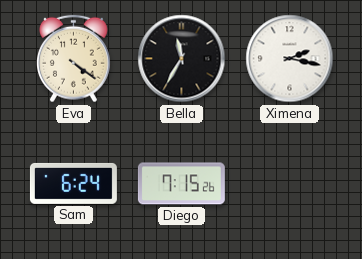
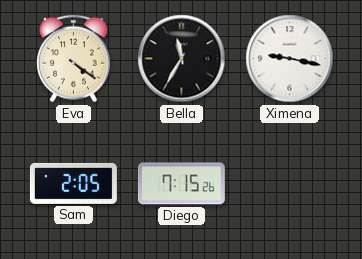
Ximena: 2:17 -> 9:17
Sam: 6:24 -> 2:05
